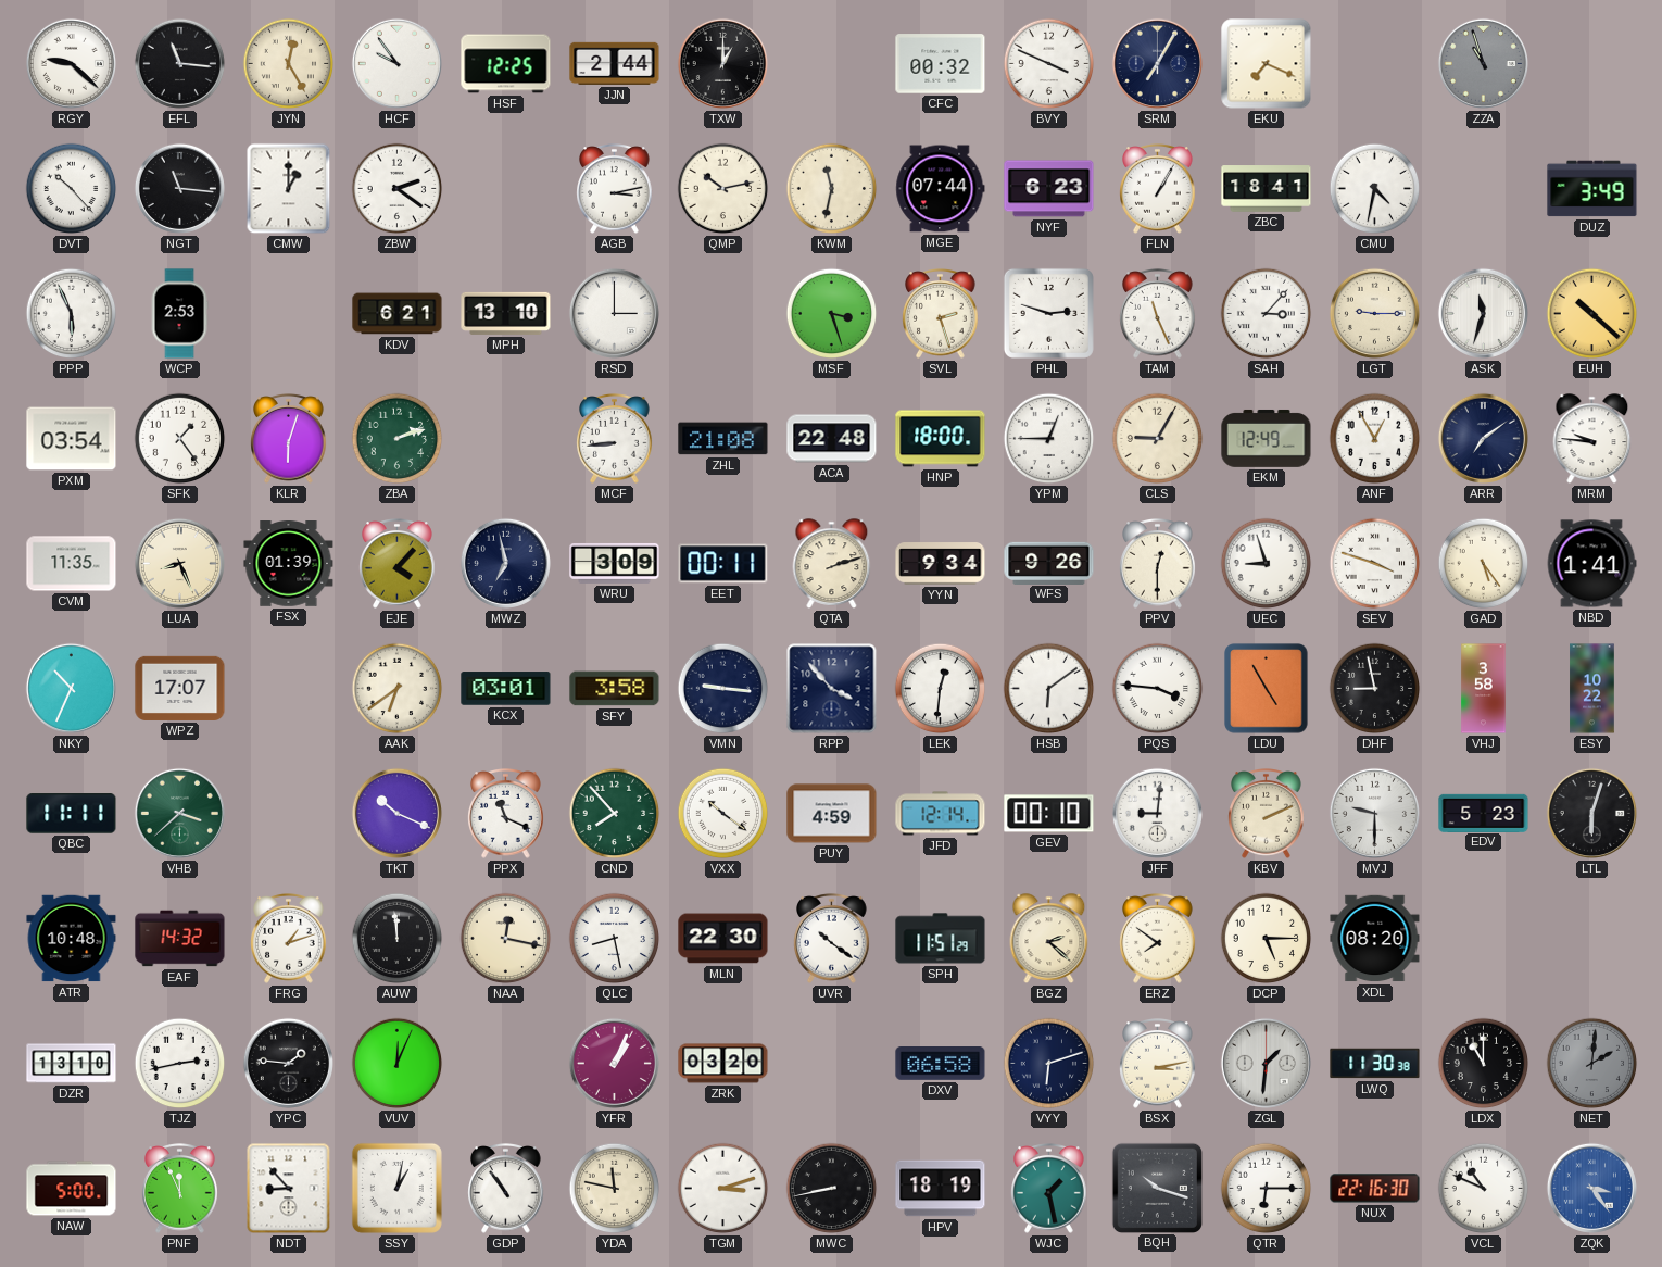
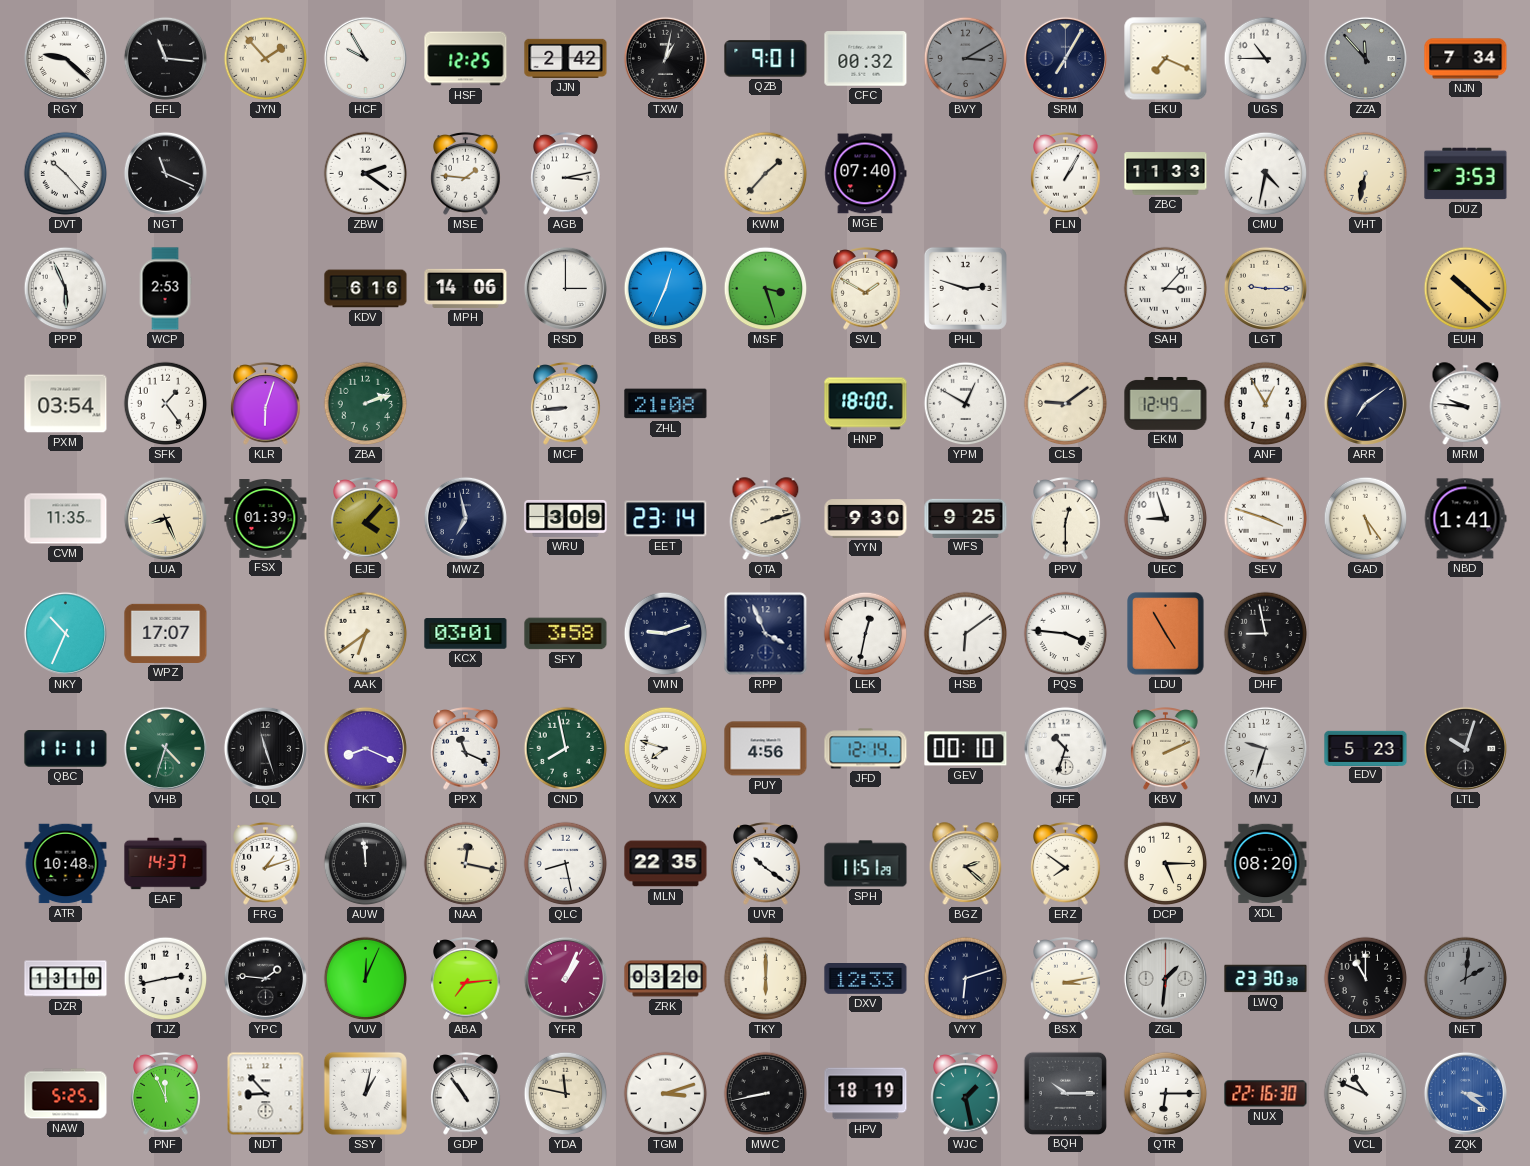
JYN: 12:25 -> 1:53
HCF: 9:54 -> 9:55
JJN: 2:44 -> 2:42
TXW: 1:00 -> 1:02
QZB: none -> 9:01
BVY: 3:49 -> 3:10
BVY dial: white -> grey
UGS: none -> 10:45
ZZA: 10:57 -> 11:53
NJN: none -> 7:34
NGT: 11:16 -> 11:19
CMW: 1:00 -> none
MSE: none -> 1:46
QMP: 10:13 -> none
KWM: 11:32 -> 1:37
MGE: 07:44 -> 07:40
NYF: 6:23 -> none
ZBC: 18:41 -> 11:33
VHT: none -> 6:32
DUZ: 3:49 -> 3:53
KDV: 6:21 -> 6:16
MPH: 13:10 -> 14:06
BBS: none -> 12:34
SVL: 2:27 -> 1:50
TAM: 11:26 -> none
ASK: 11:33 -> none
ACA: 22:48 -> none
YPM: 12:45 -> 12:50
CLS: 9:05 -> 9:09
EET: 00:11 -> 23:14
YYN: 9:34 -> 9:30
WFS: 9:26 -> 9:25
VMN: 9:16 -> 9:12
RPP: 3:53 -> 3:56
LEK: 12:31 -> 12:32
VHJ: 3:58 -> none
ESY: 10:22 -> none
VHB: 3:38 -> 4:33
LQL: none -> 11:27
TKT: 10:19 -> 8:19
CND: 7:53 -> 7:58
VXX: 10:21 -> 7:48
PUY: 4:59 -> 4:56
JFF: 9:01 -> 10:33
MVJ: 9:30 -> 9:33
LTL: 6:03 -> 10:03
EAF: 14:32 -> 14:37
MLN: 22:30 -> 22:35
ABA: none -> 7:14
TKY: none -> 6:00
DXV: 06:58 -> 12:33
LWQ: 11:30 -> 23:30
NAW: 5:00 -> 5:25
BQH: 10:18 -> 10:15
ZQK: 3:24 -> 3:21
